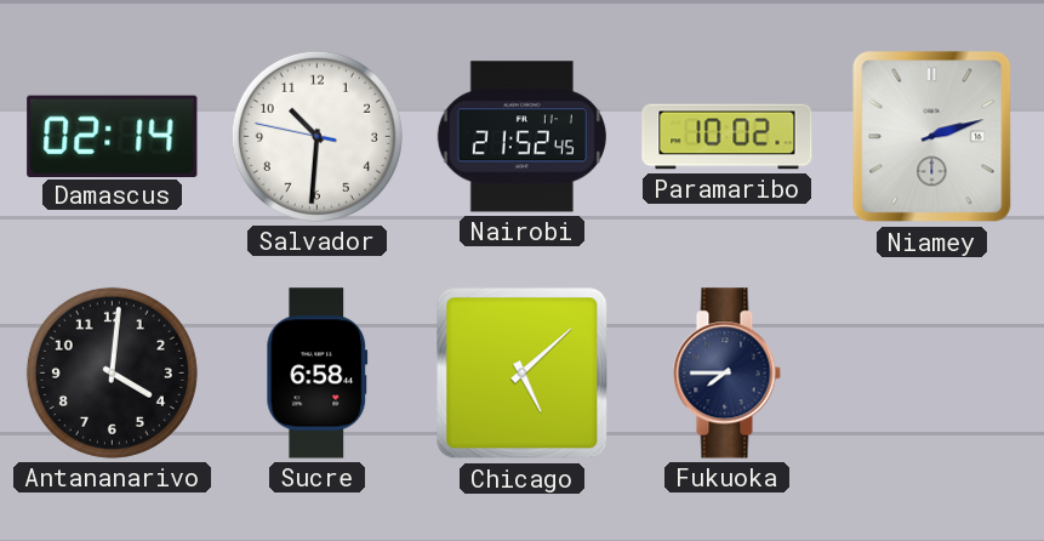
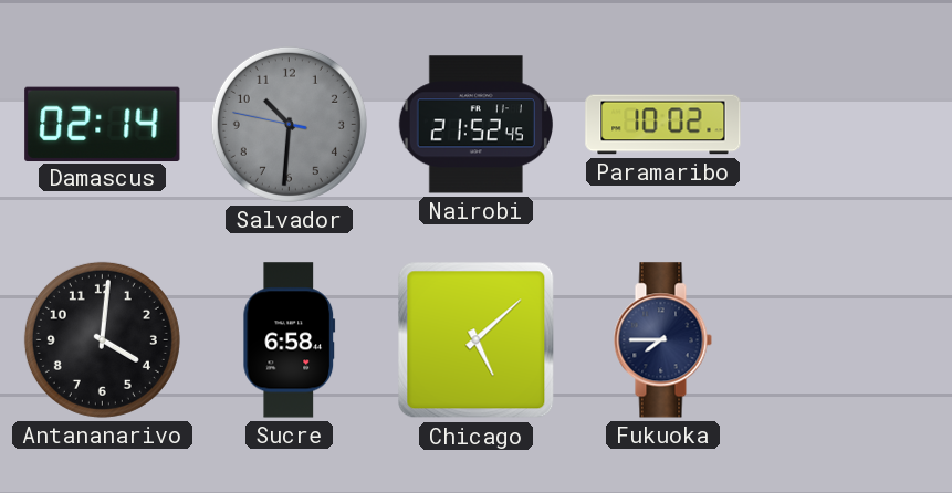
Salvador dial: white -> grey
Niamey: 2:12 -> none
